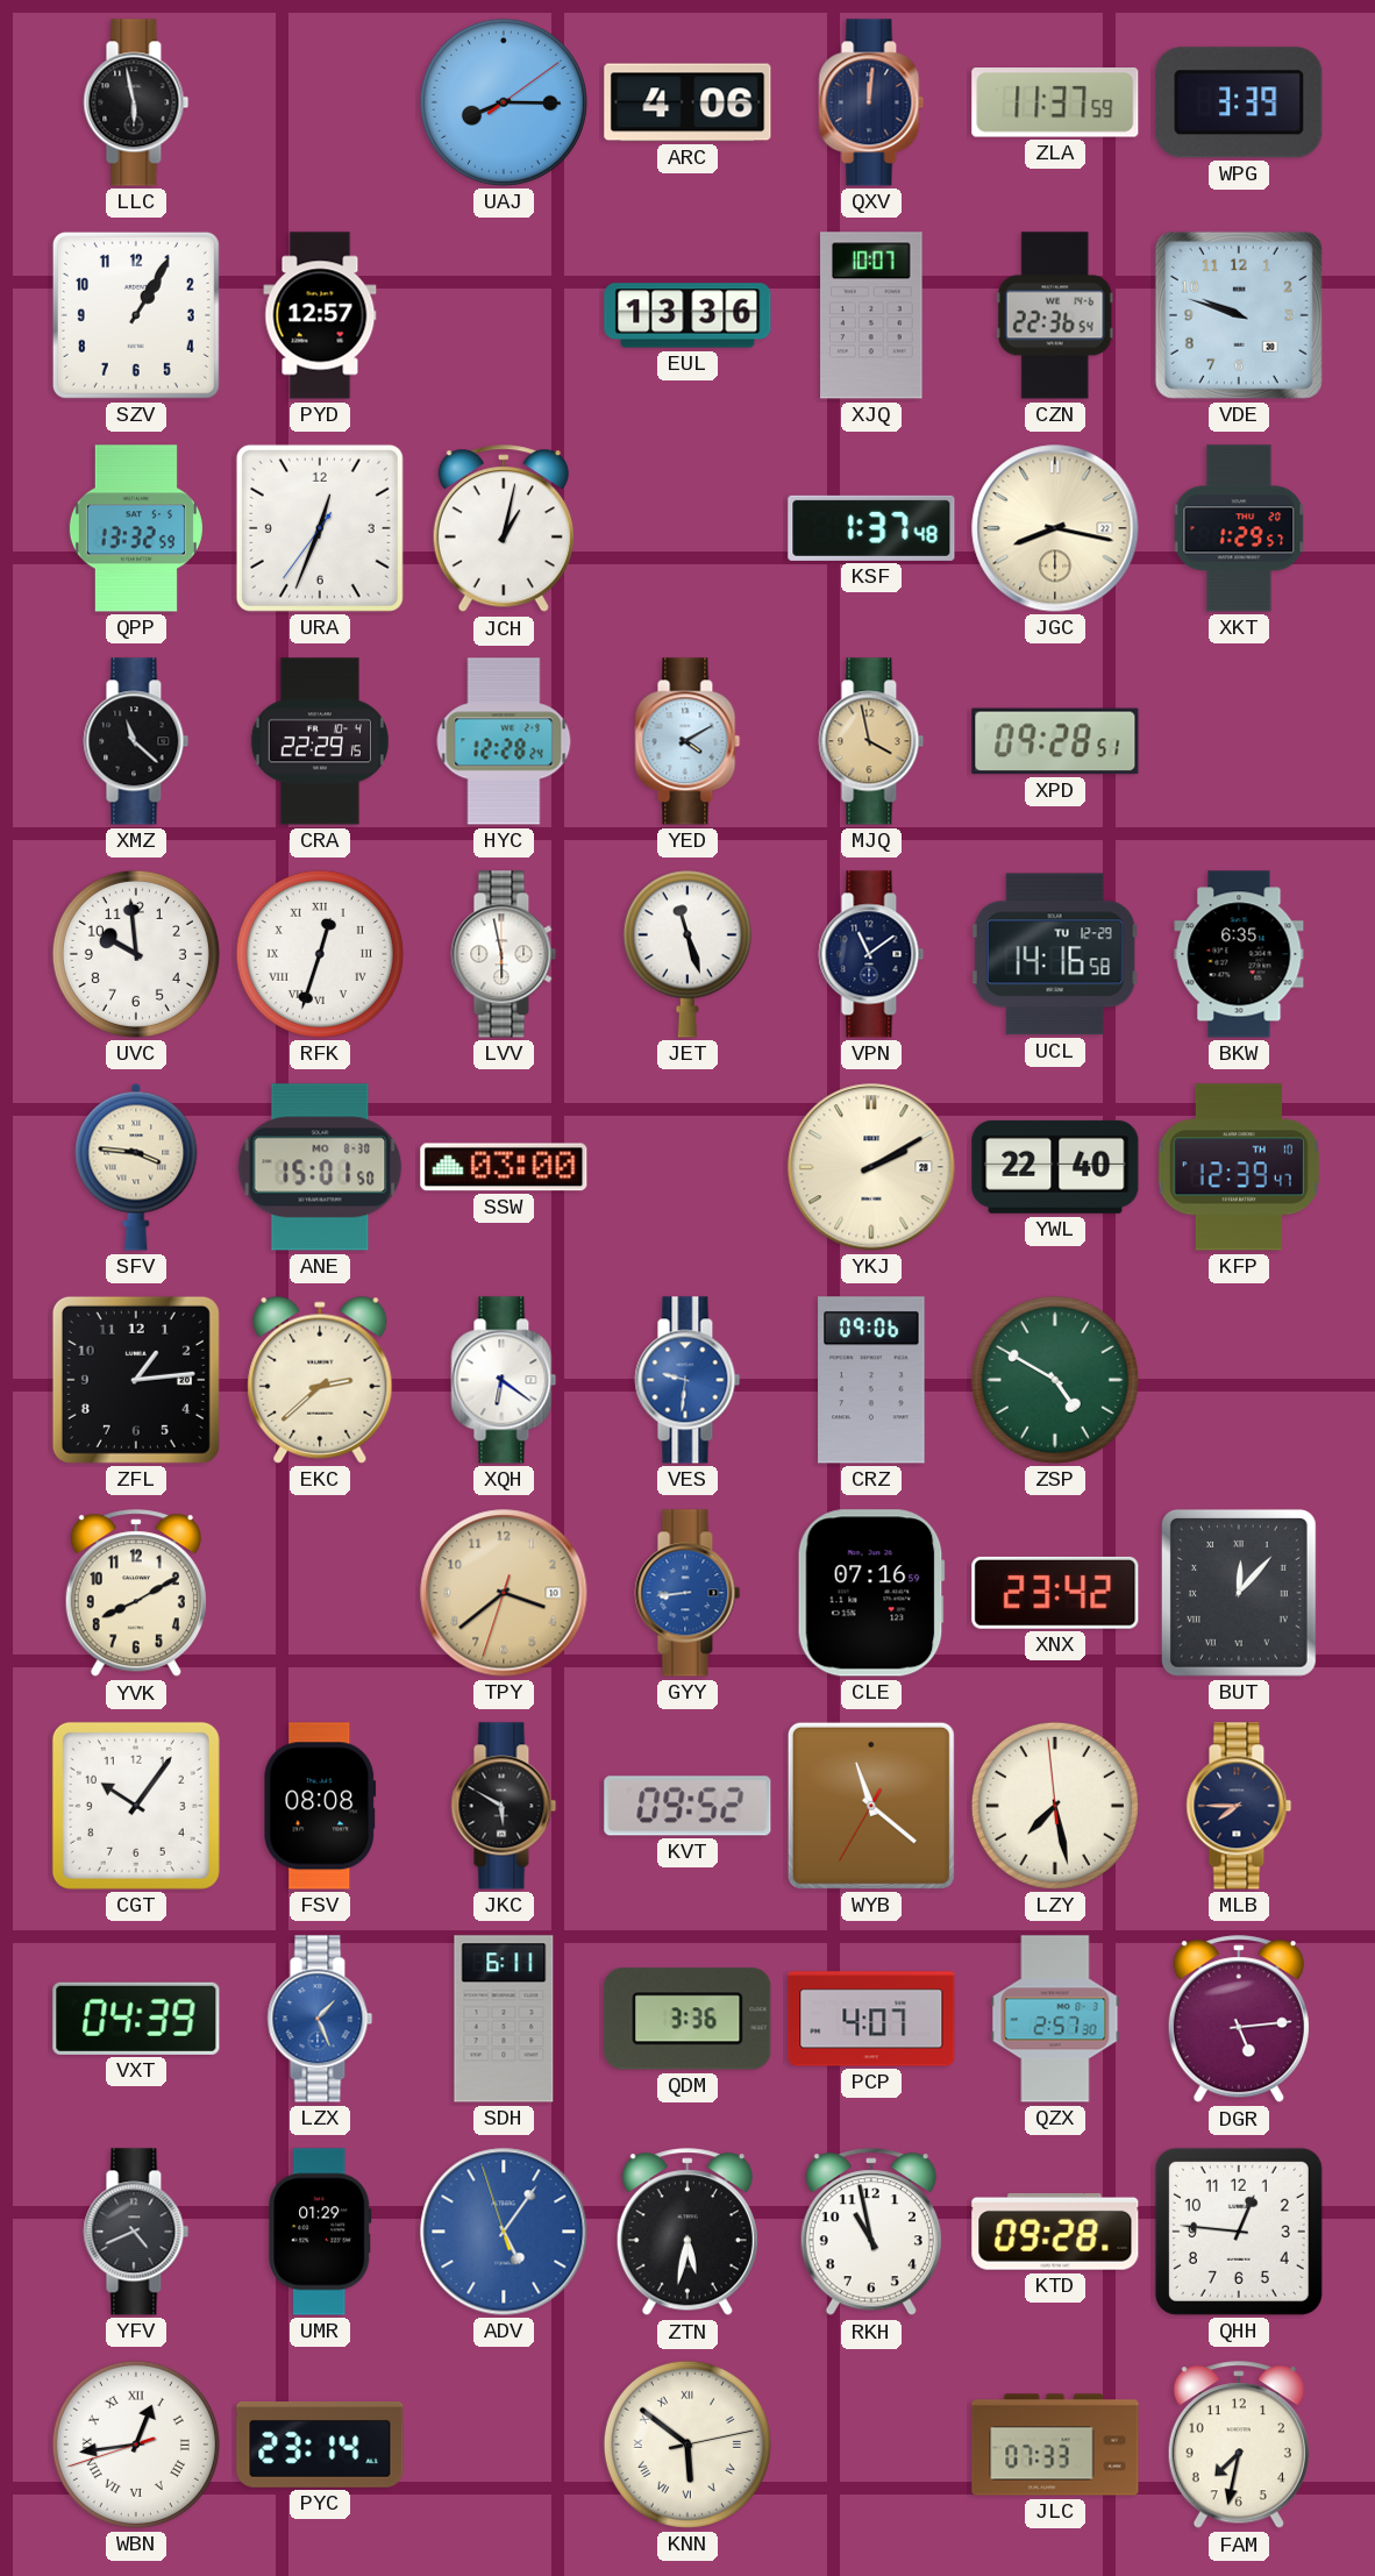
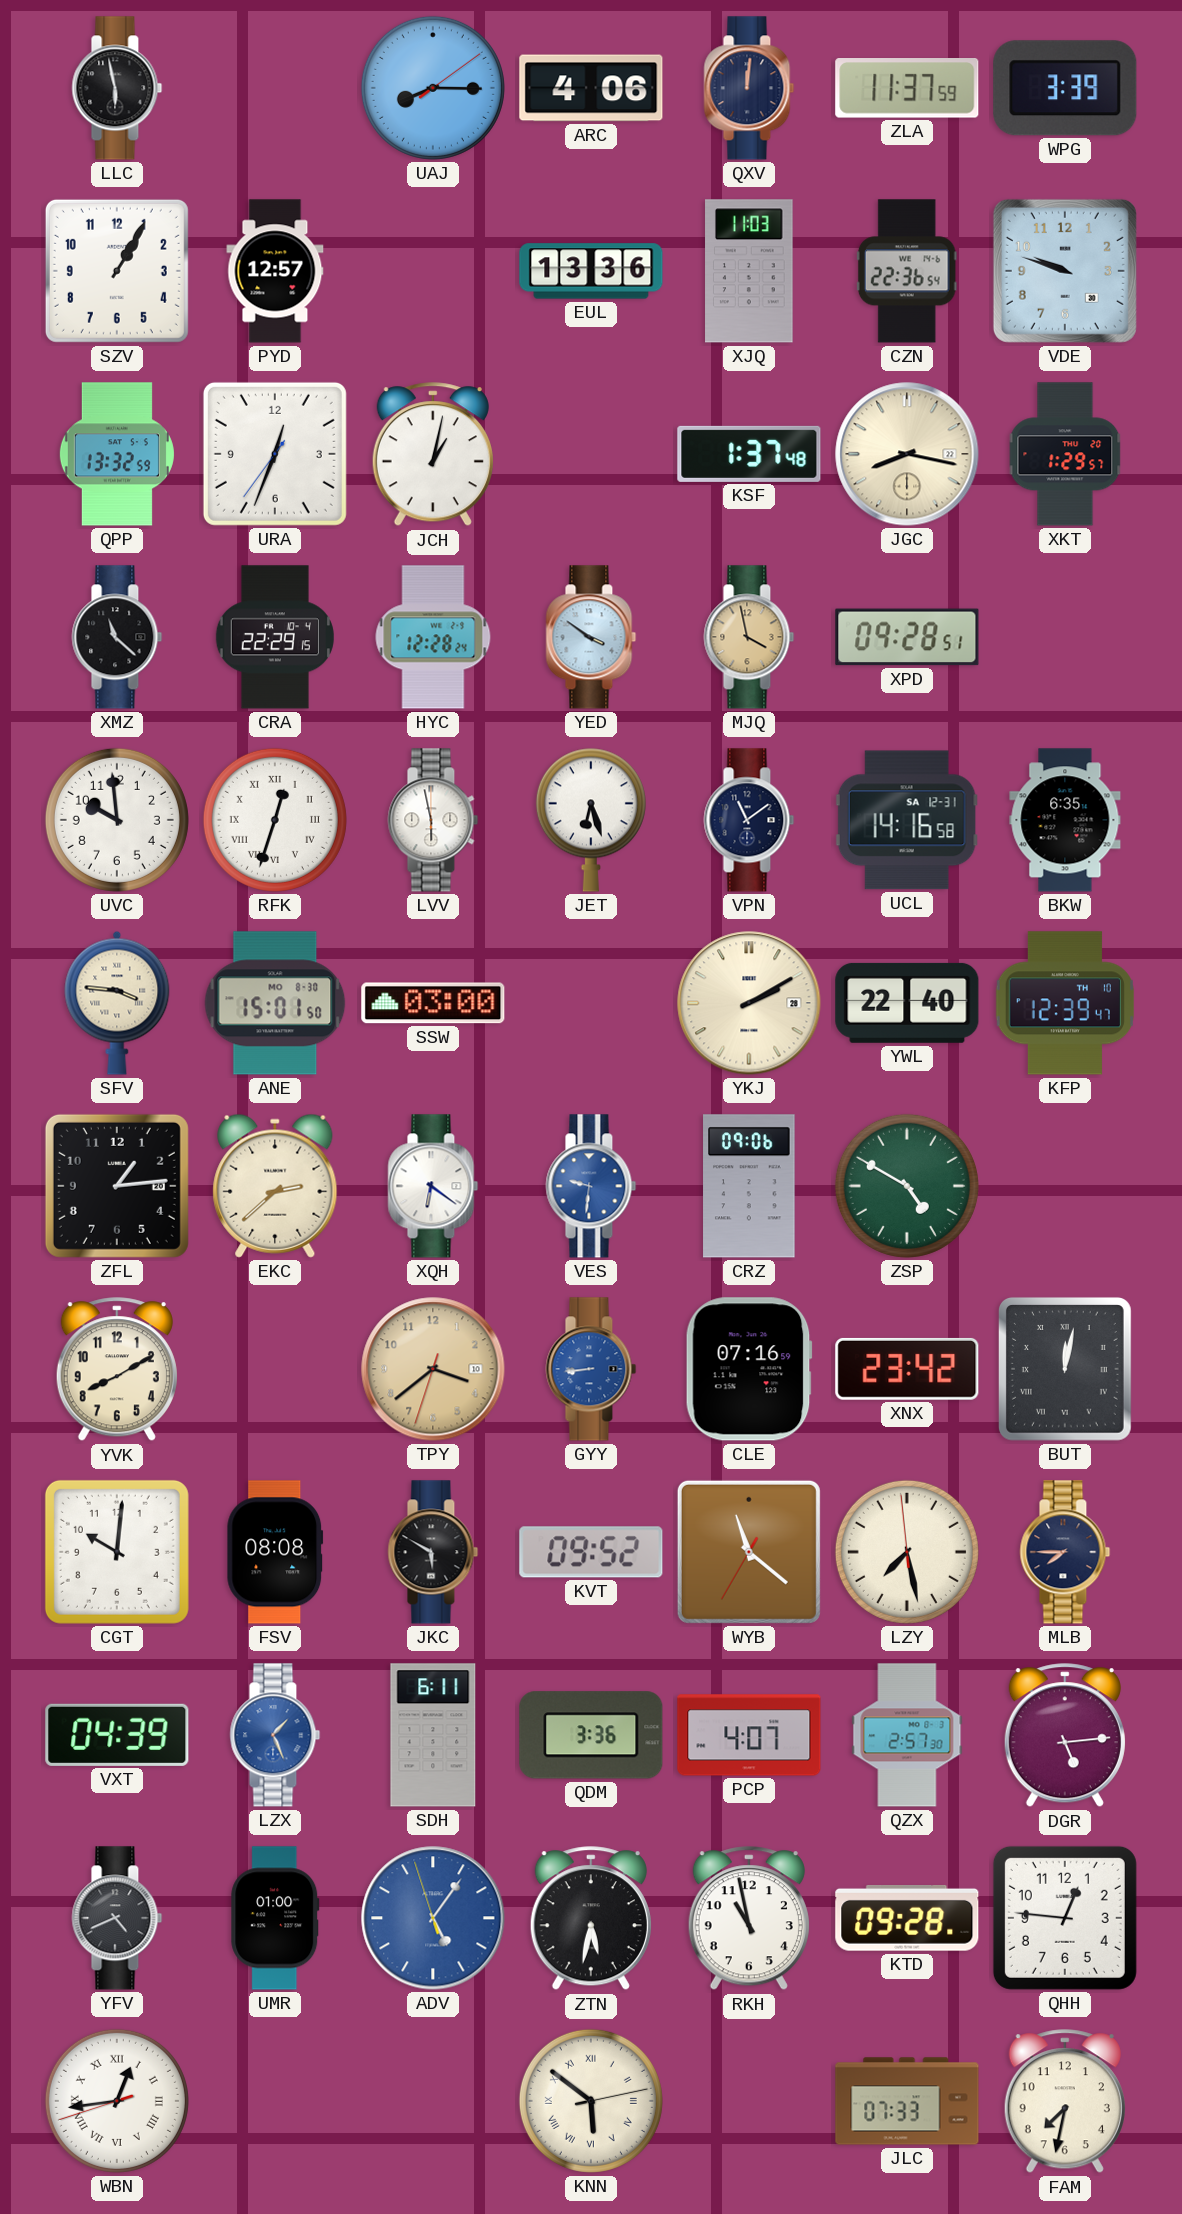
XJQ: 10:07 -> 11:03
YED: 4:10 -> 3:51
JET: 11:27 -> 6:27
UCL date: TU 12-29 -> SA 12-31
BUT: 12:07 -> 12:02
CGT: 10:06 -> 10:01
UMR: 01:29 -> 01:00
PYC: 23:14 -> none
